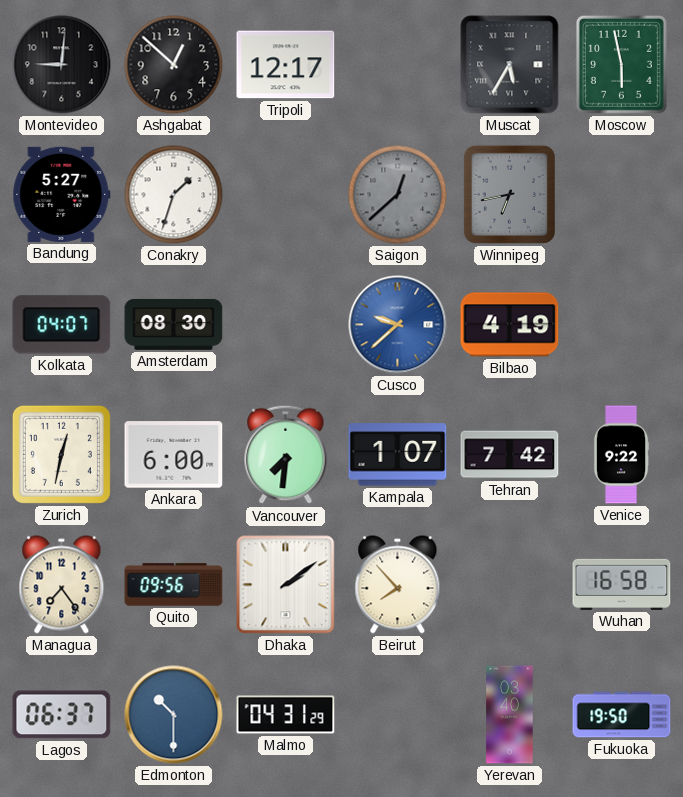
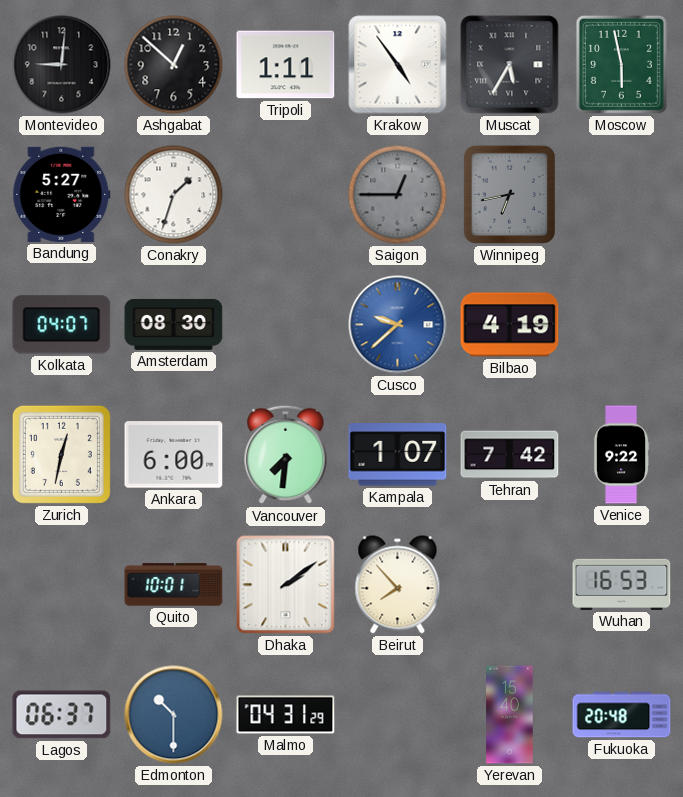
Tripoli: 12:17 -> 1:11
Krakow: none -> 4:54
Saigon: 12:38 -> 12:45
Managua: 7:24 -> none
Quito: 09:56 -> 10:01
Wuhan: 16:58 -> 16:53
Yerevan: 03:40 -> 15:40
Fukuoka: 19:50 -> 20:48
